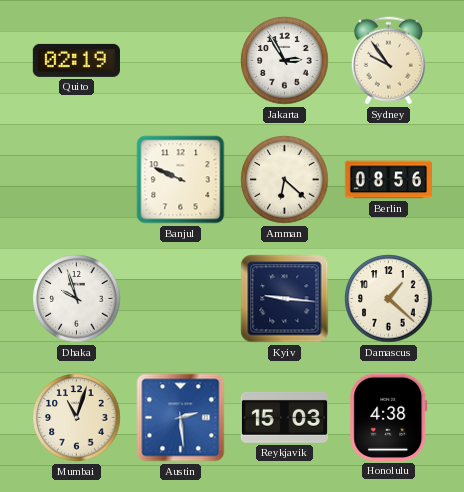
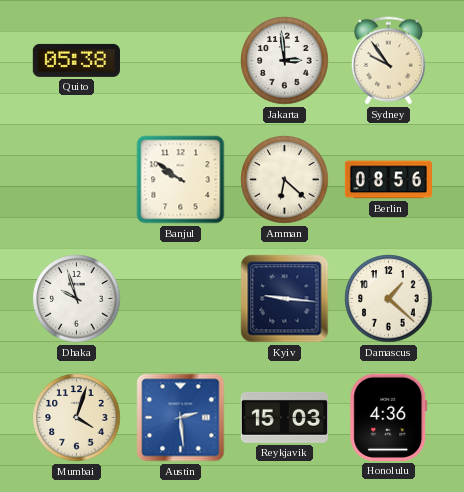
Quito: 02:19 -> 05:38
Jakarta: 2:55 -> 2:59
Banjul: 9:49 -> 9:51
Mumbai: 11:03 -> 4:03
Honolulu: 4:38 -> 4:36
